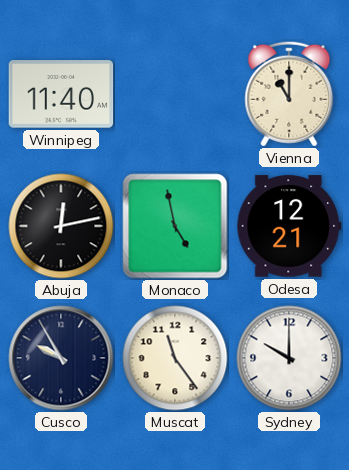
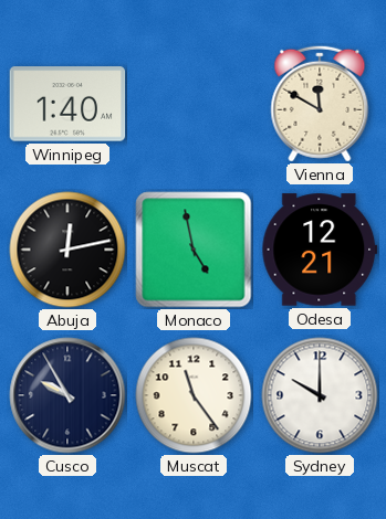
Winnipeg: 11:40 -> 1:40
Vienna: 11:00 -> 11:50
